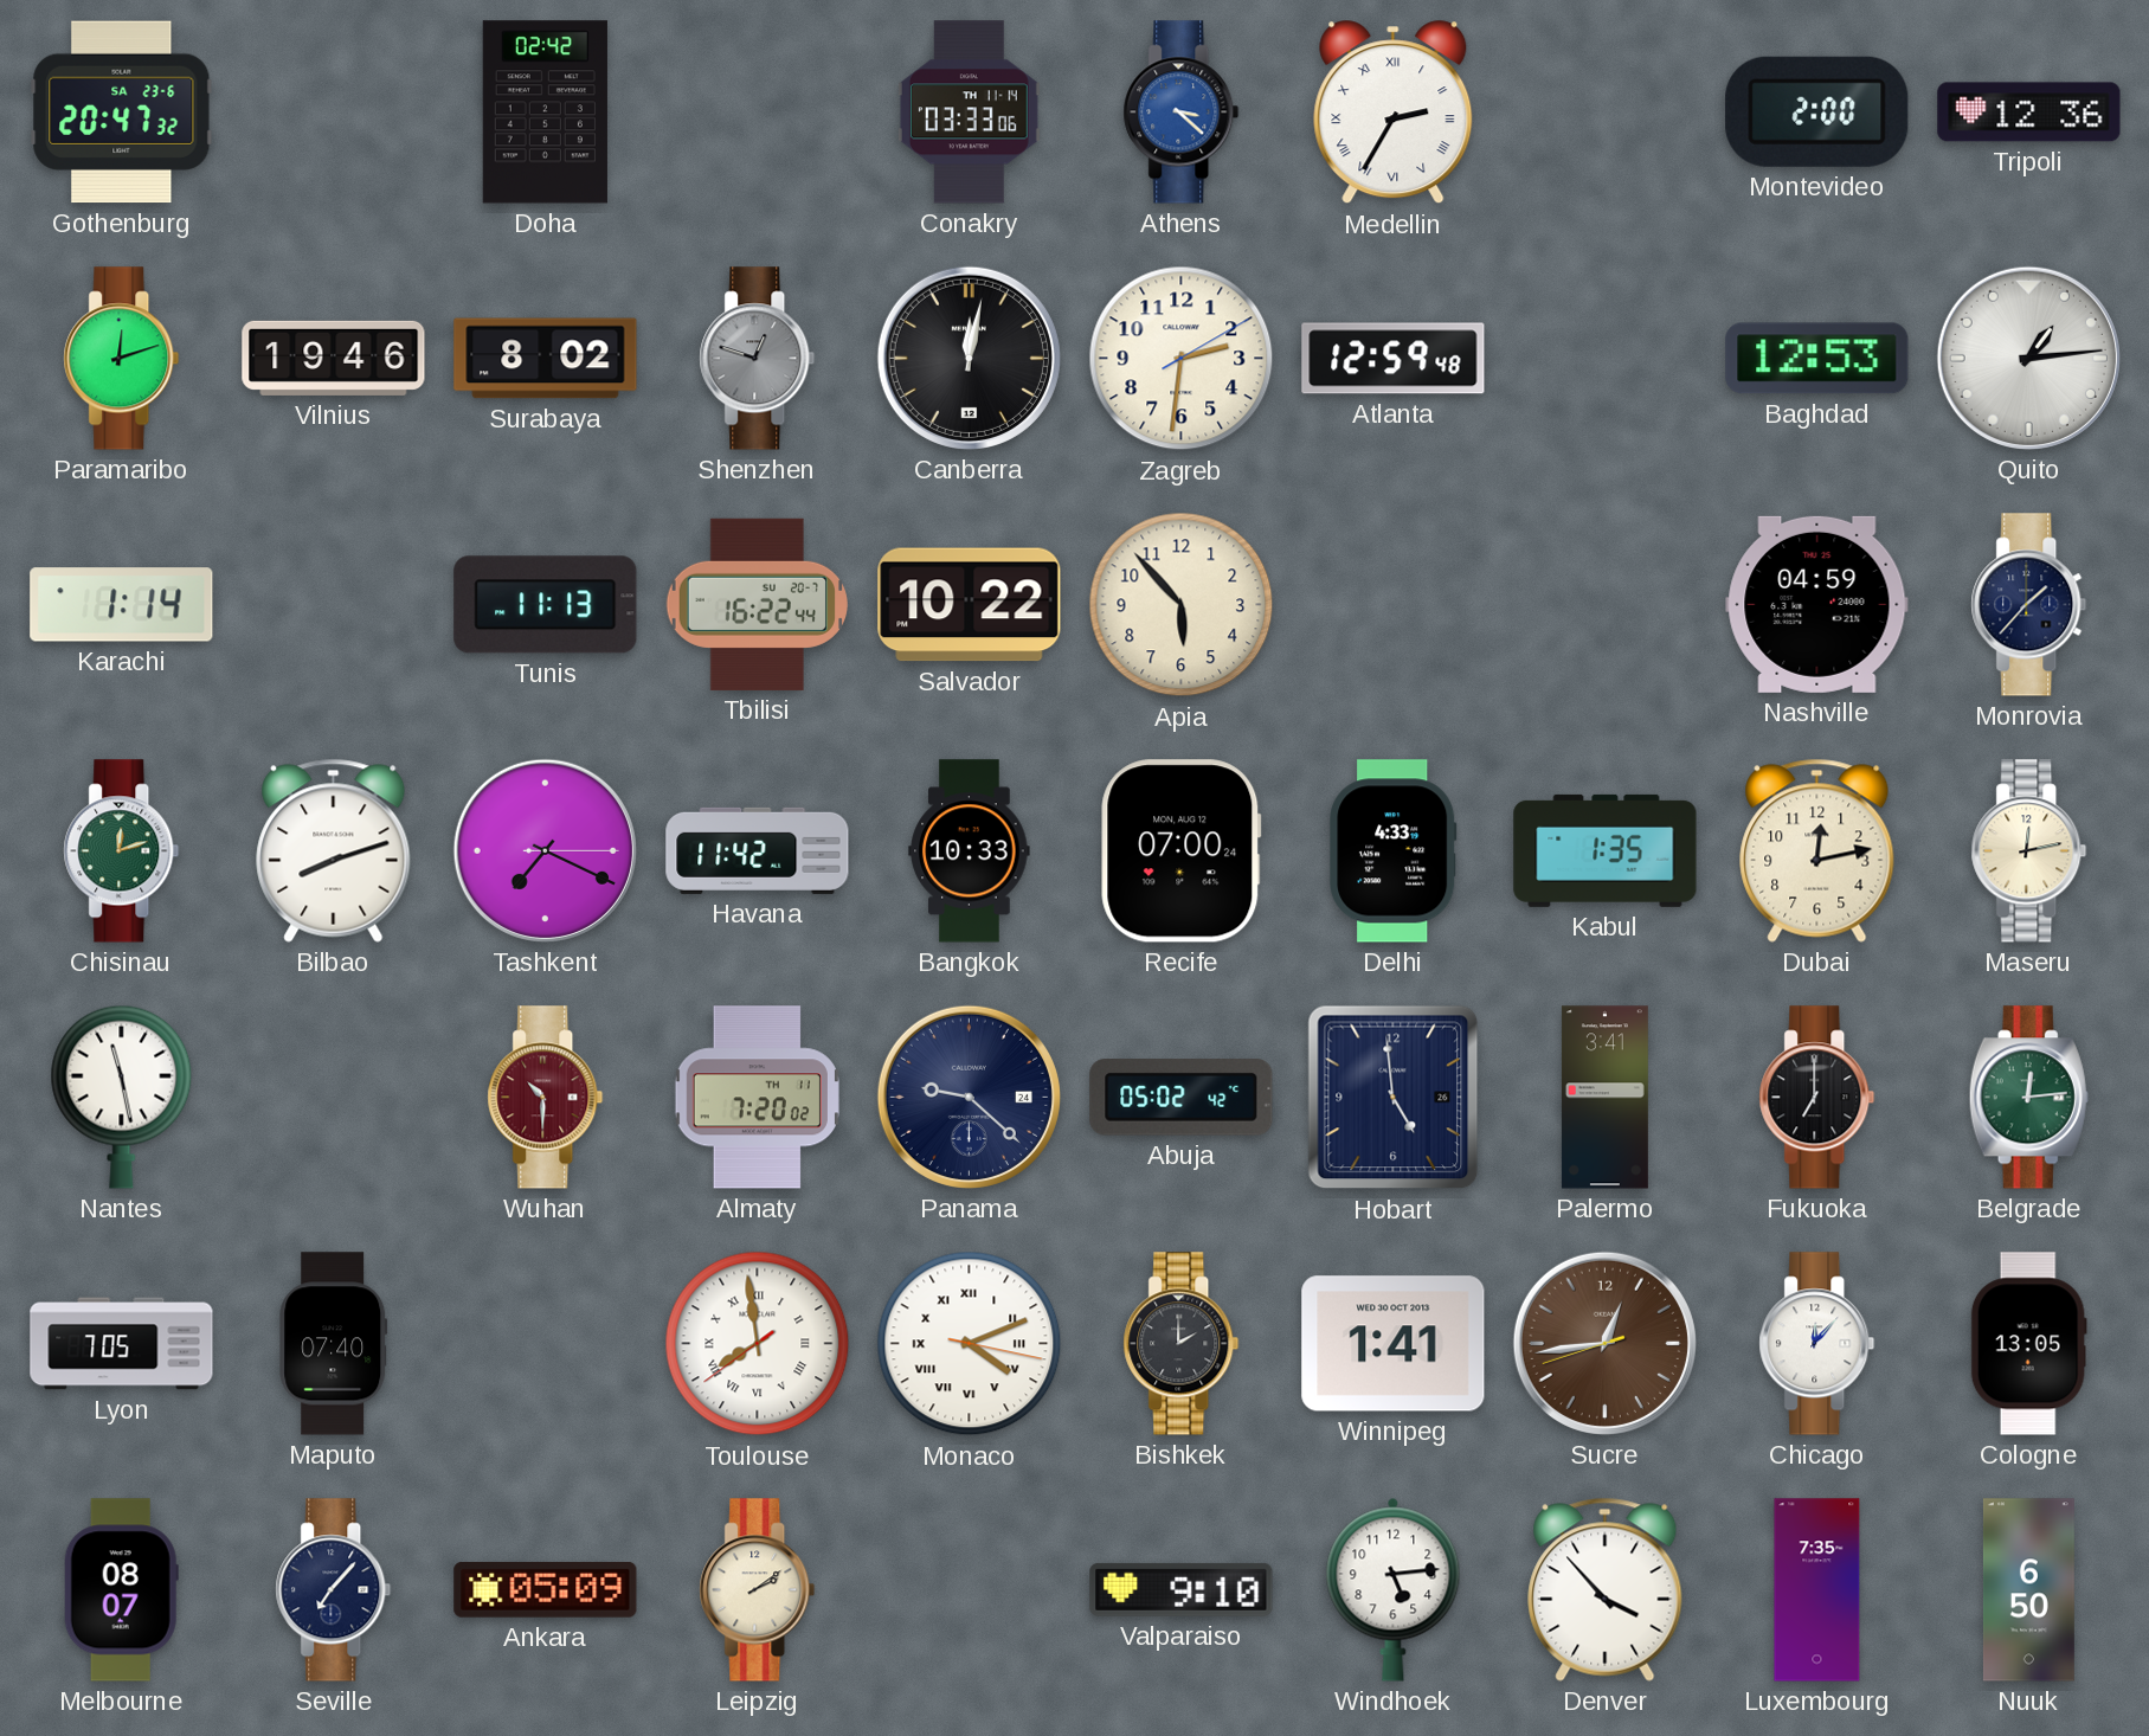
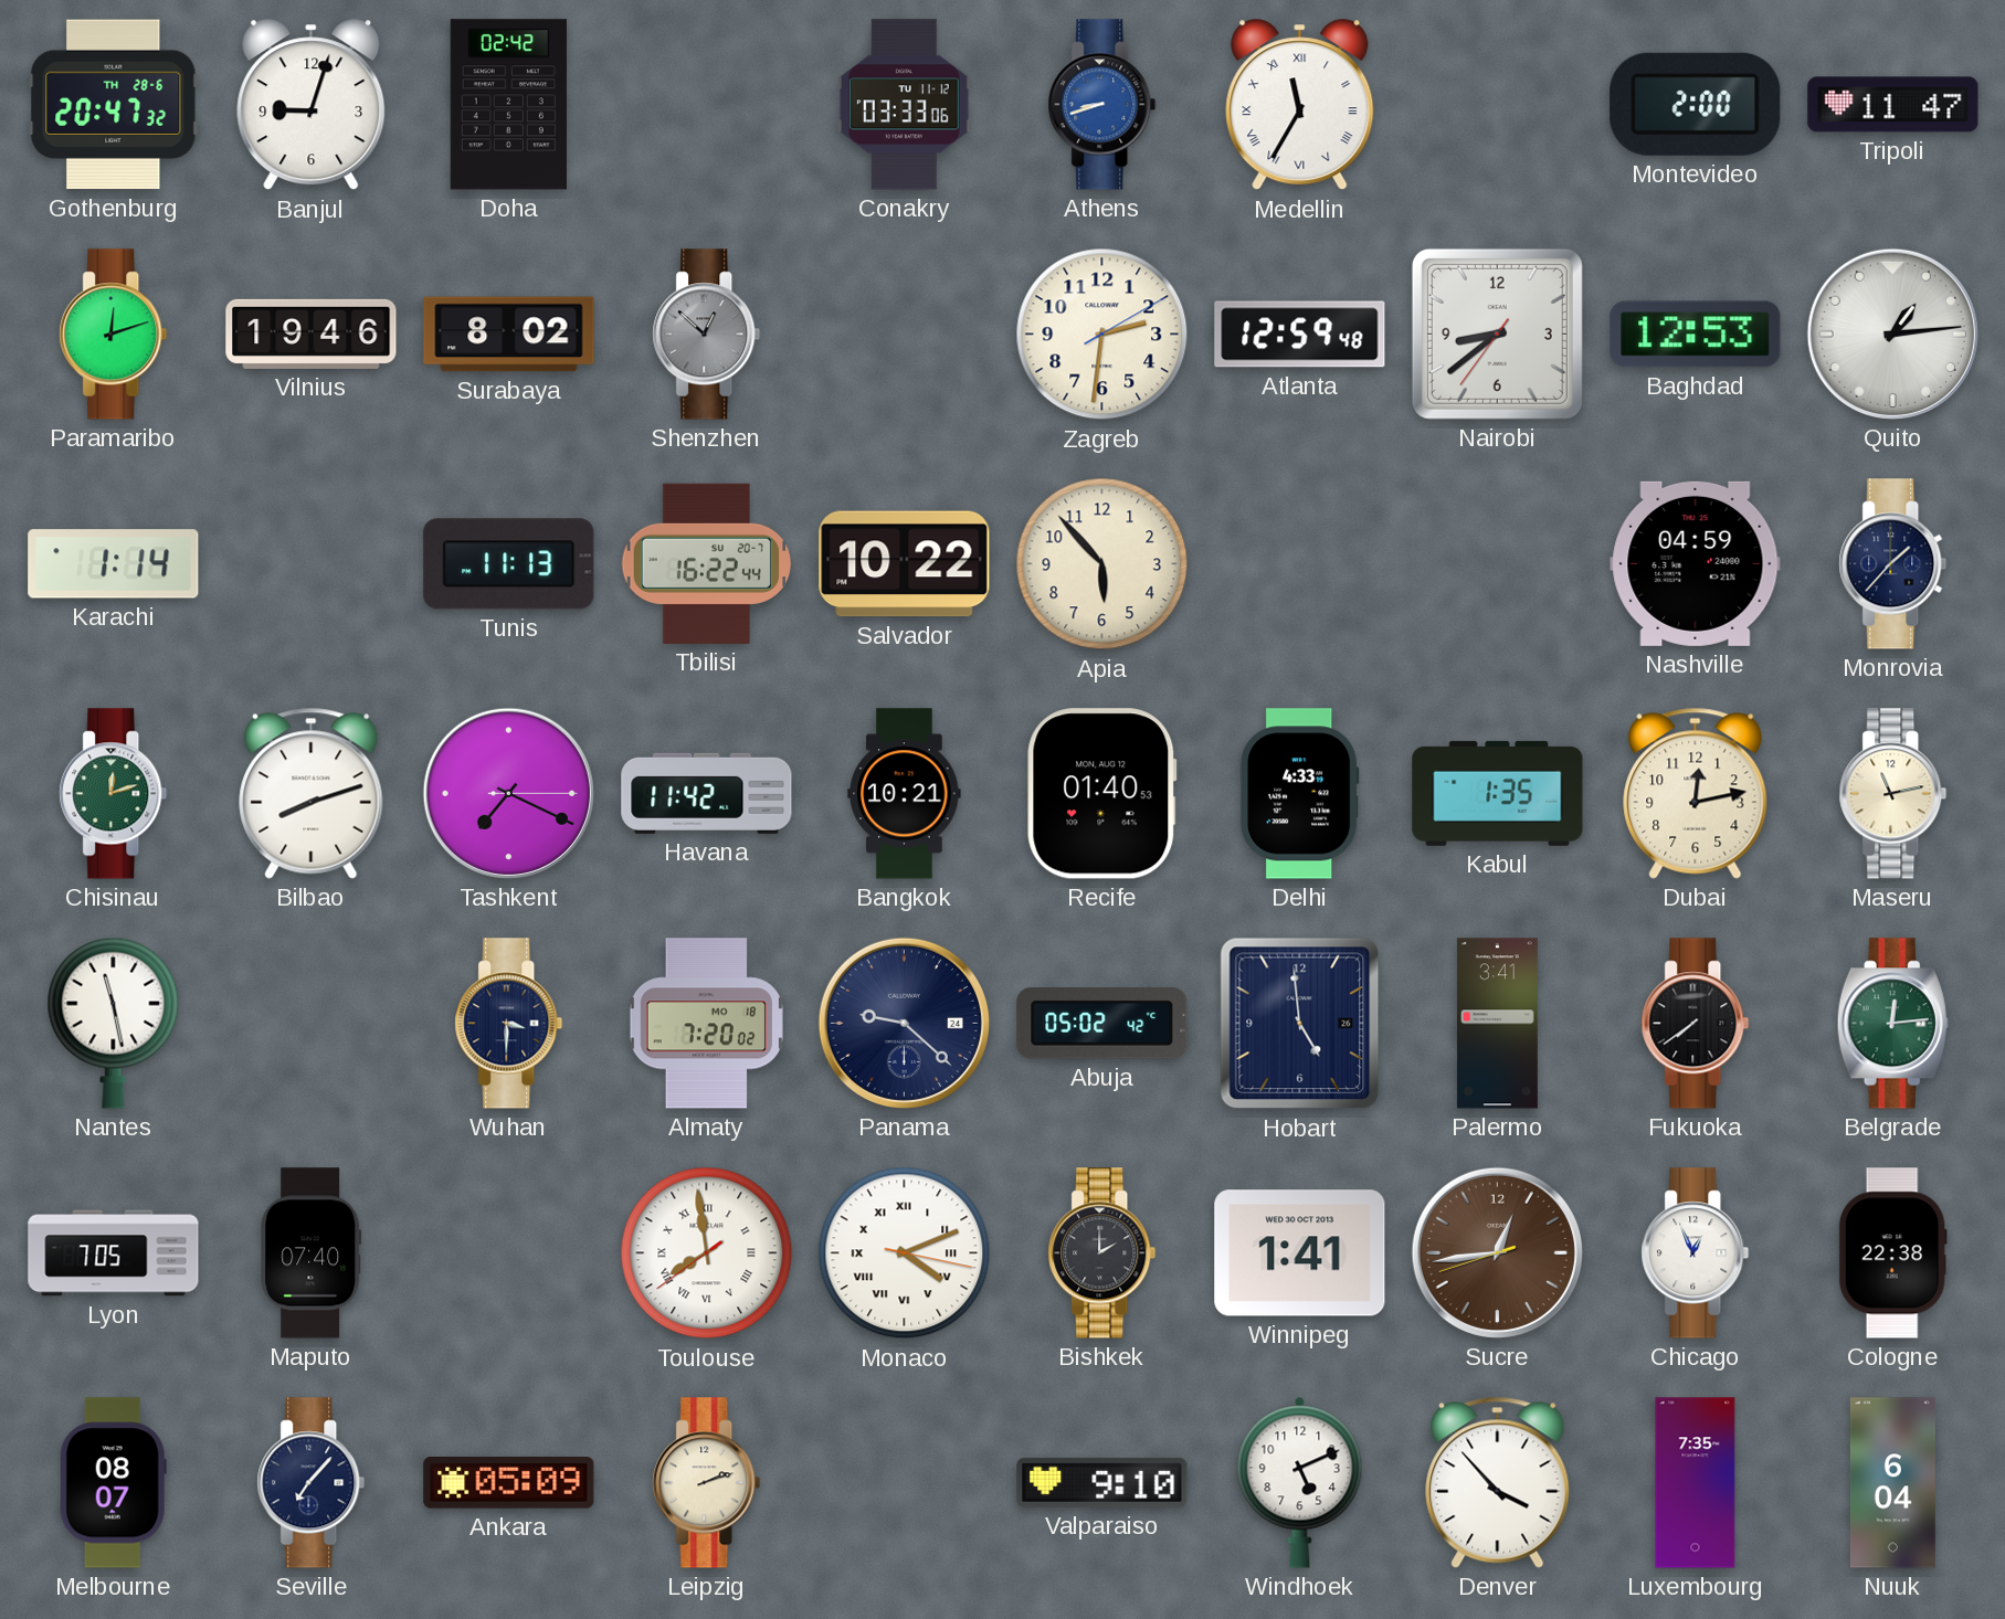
Gothenburg date: SA 23-6 -> TH 28-6
Banjul: none -> 9:03
Conakry date: TH 11-14 -> TU 11-12
Athens: 3:22 -> 8:42
Medellin: 2:35 -> 11:35
Tripoli: 12:36 -> 11:47
Shenzhen: 12:48 -> 12:52
Canberra: 12:02 -> none
Nairobi: none -> 8:38
Bangkok: 10:33 -> 10:21
Recife: 07:00 -> 01:40
Maseru: 12:13 -> 11:13
Wuhan: 10:30 -> 3:30
Wuhan dial: burgundy -> navy
Almaty date: TH 11 -> MO 18
Fukuoka: 7:00 -> 7:39
Chicago: 12:07 -> 12:56
Cologne: 13:05 -> 22:38
Leipzig: 2:09 -> 2:12
Windhoek: 5:14 -> 5:11
Nuuk: 6:50 -> 6:04
